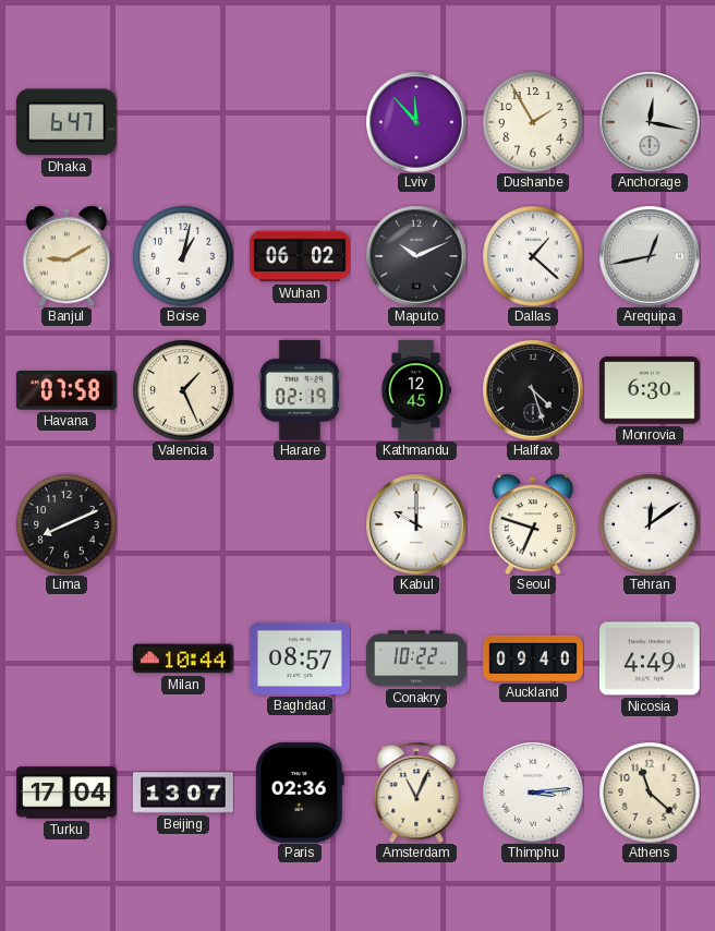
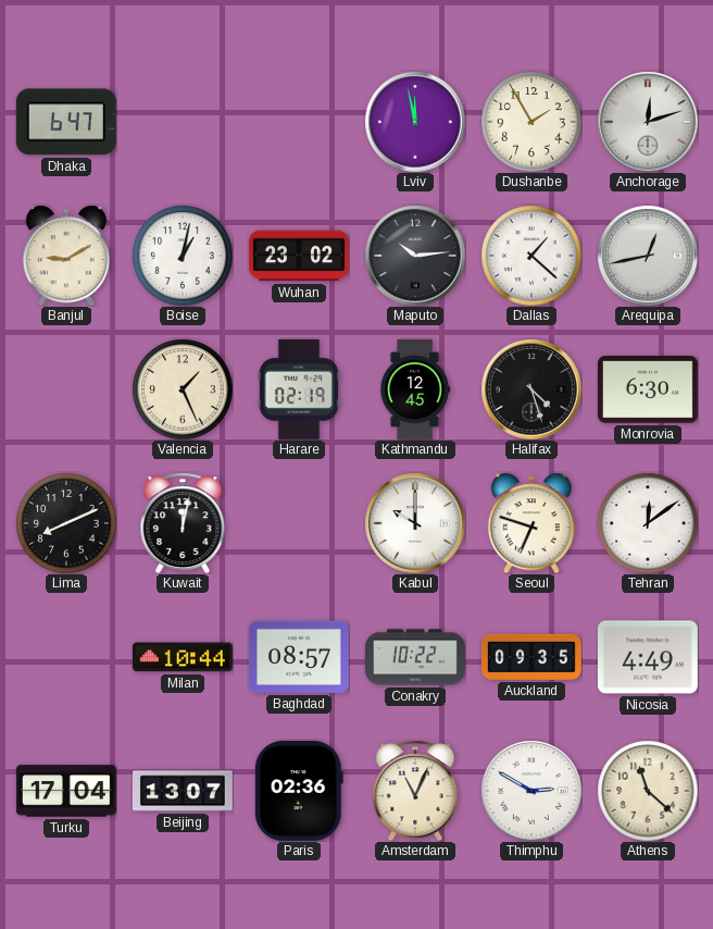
Lviv: 11:53 -> 11:58
Anchorage: 12:17 -> 12:12
Wuhan: 06:02 -> 23:02
Maputo: 10:11 -> 10:14
Havana: 07:58 -> none
Kuwait: none -> 12:02
Auckland: 09:40 -> 09:35
Thimphu: 3:14 -> 2:50
